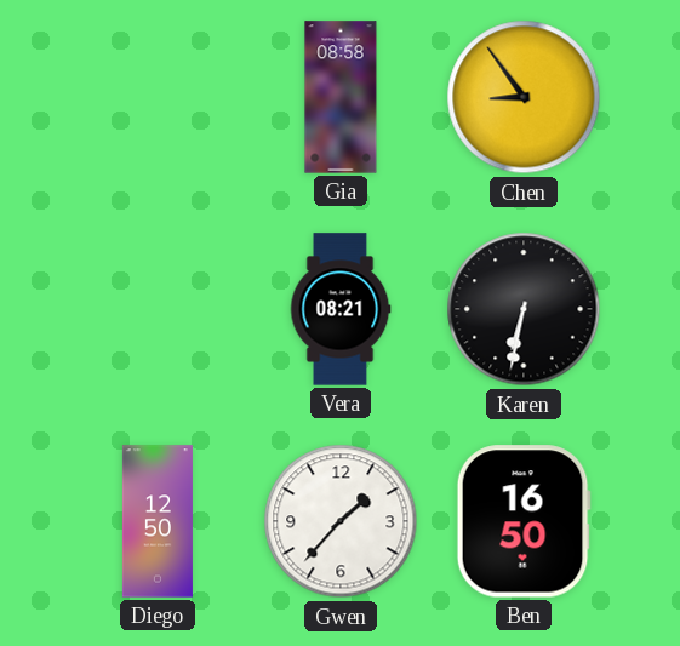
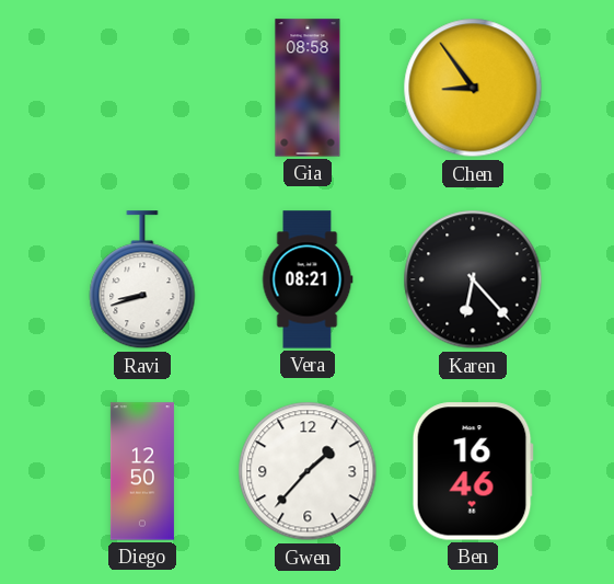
Ravi: none -> 8:42
Karen: 6:32 -> 6:23
Ben: 16:50 -> 16:46
